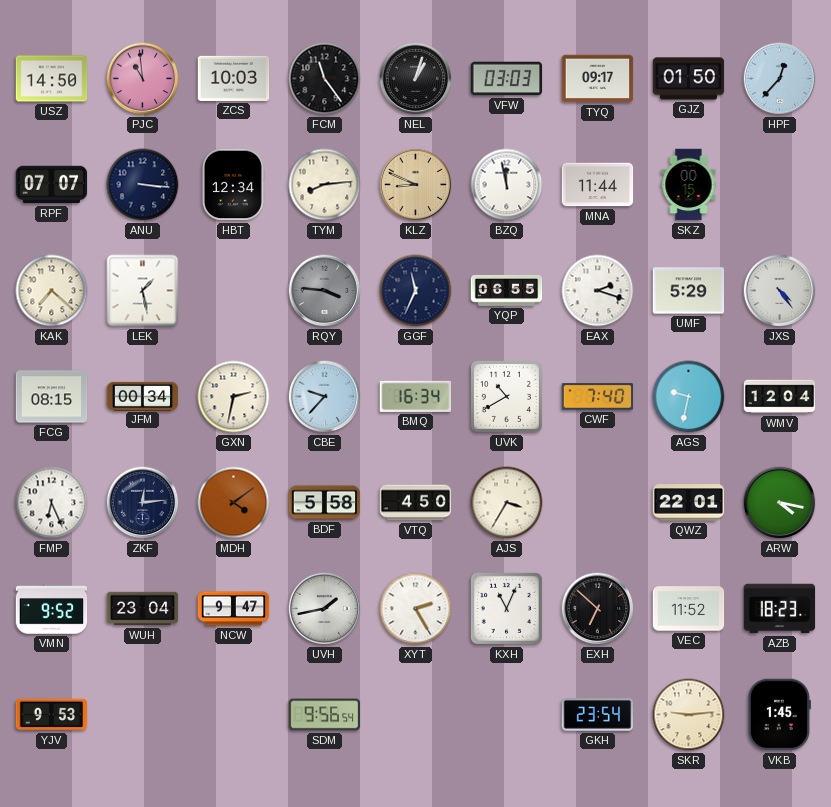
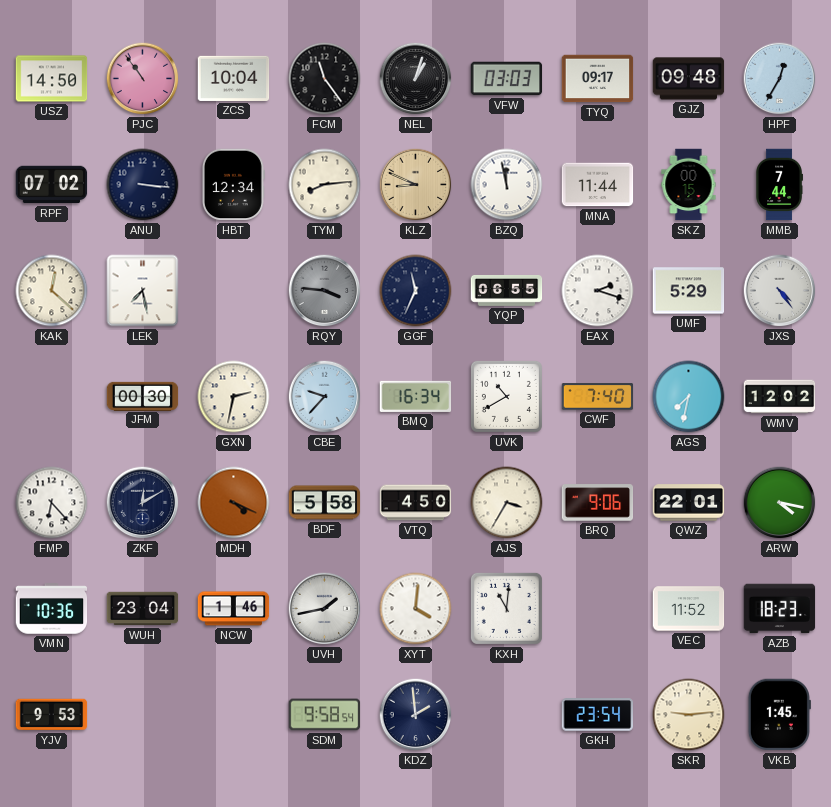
PJC: 10:59 -> 10:54
ZCS: 10:03 -> 10:04
GJZ: 01:50 -> 09:48
HPF: 12:37 -> 12:35
RPF: 07:07 -> 07:02
MMB: none -> 7:44
KAK: 7:22 -> 12:22
LEK: 1:28 -> 7:28
FCG: 08:15 -> none
JFM: 00:34 -> 00:30
AGS: 9:32 -> 7:32
WMV: 12:04 -> 12:02
FMP: 6:26 -> 6:23
ZKF: 12:14 -> 12:10
MDH: 4:09 -> 4:19
BRQ: none -> 9:06
VMN: 9:52 -> 10:36
NCW: 9:47 -> 1:46
XYT: 2:25 -> 4:01
KXH: 11:04 -> 11:01
EXH: 6:52 -> none
SDM: 9:56 -> 9:58
KDZ: none -> 1:59
